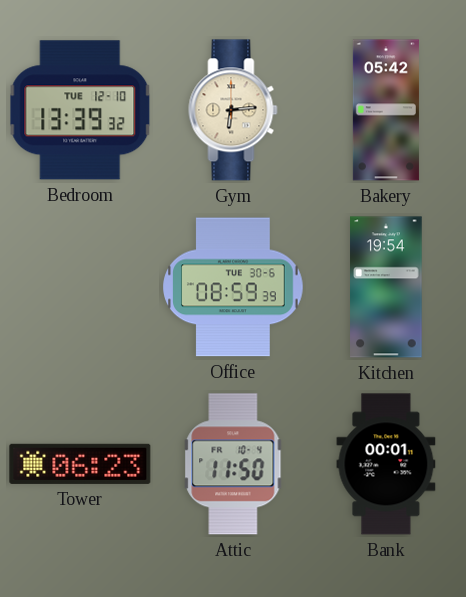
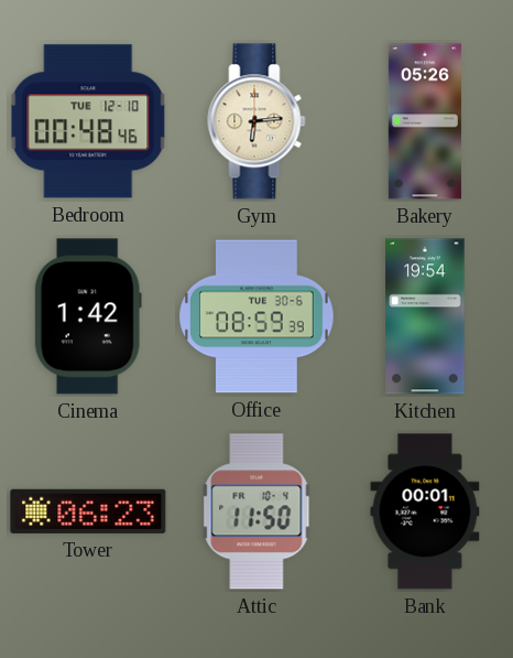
Bedroom: 13:39 -> 00:48
Bakery: 05:42 -> 05:26
Cinema: none -> 1:42
